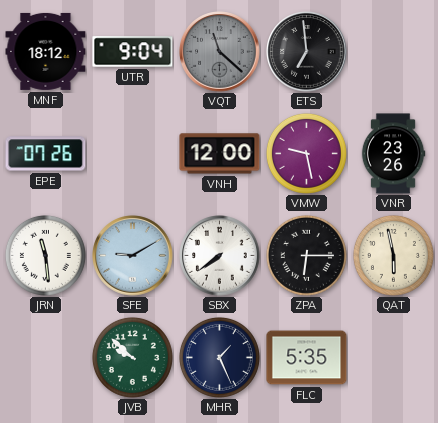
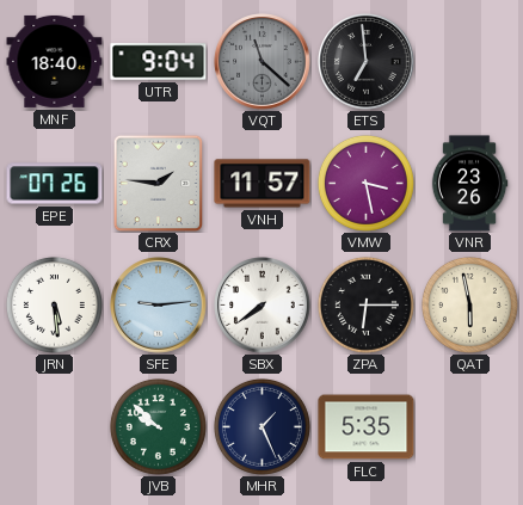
MNF: 18:12 -> 18:40
CRX: none -> 1:46
VNH: 12:00 -> 11:57
VMW: 9:28 -> 3:28
JRN: 11:29 -> 5:29
SFE: 9:10 -> 9:14
